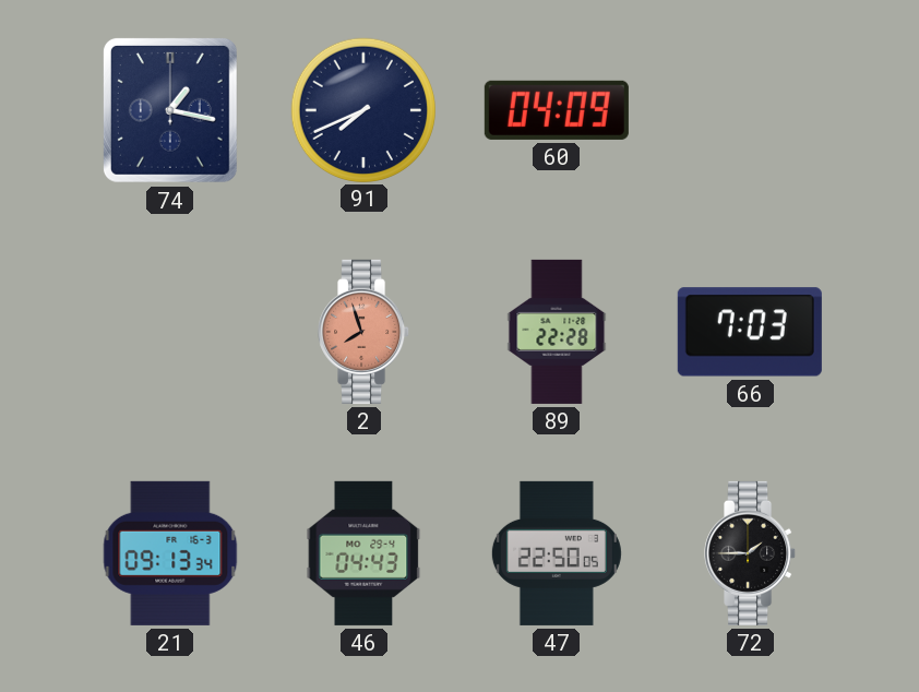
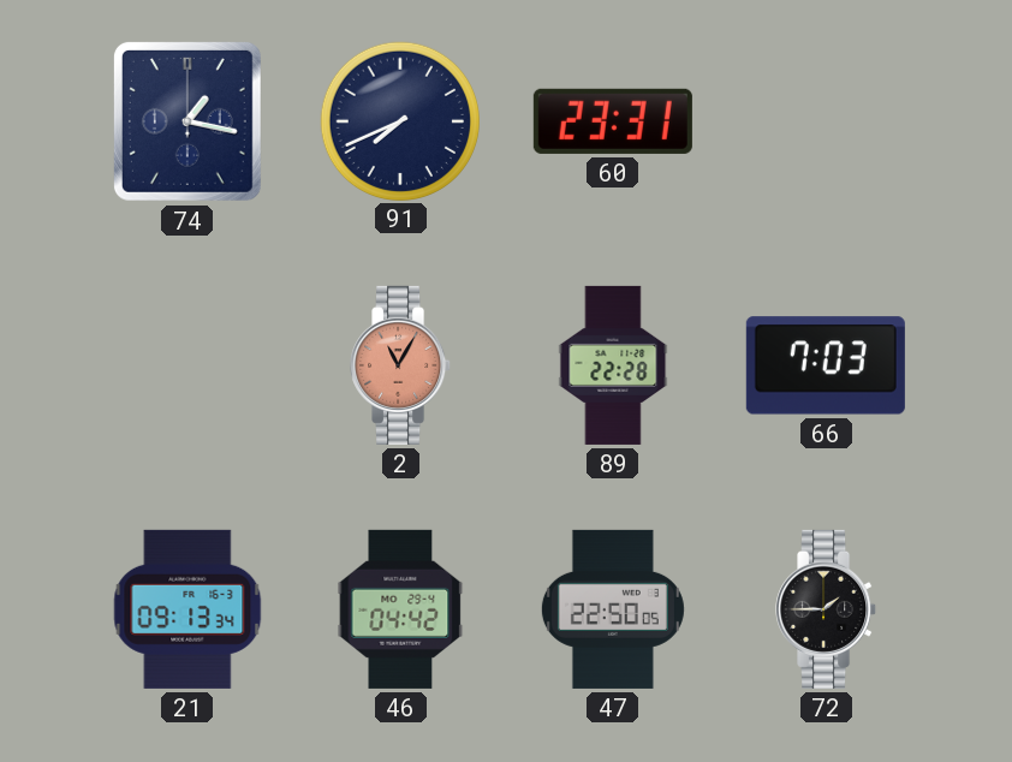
60: 04:09 -> 23:31
2: 7:57 -> 11:05
46: 04:43 -> 04:42
